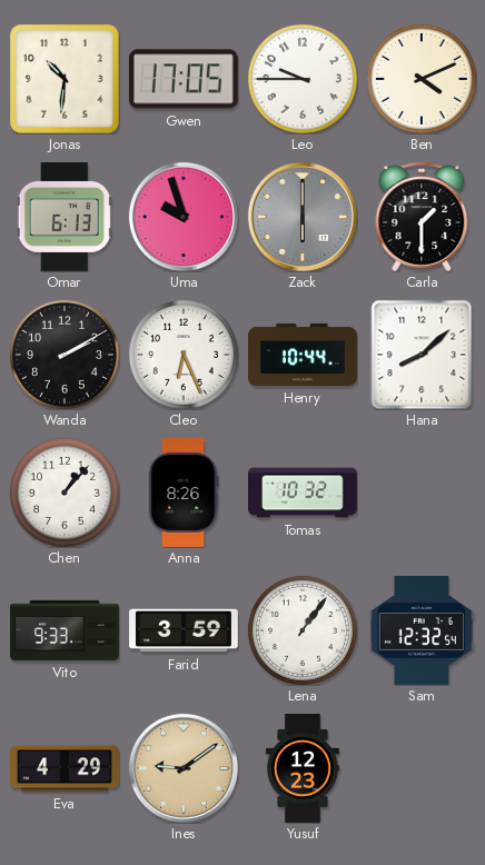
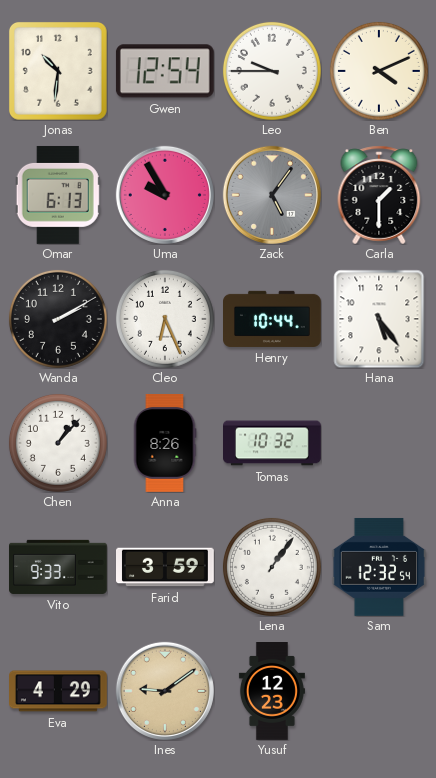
Gwen: 17:05 -> 12:54
Uma: 9:57 -> 9:55
Zack: 6:00 -> 5:06
Hana: 8:08 -> 5:24
